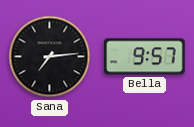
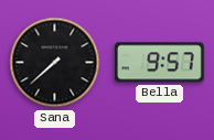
Sana: 7:14 -> 7:38
